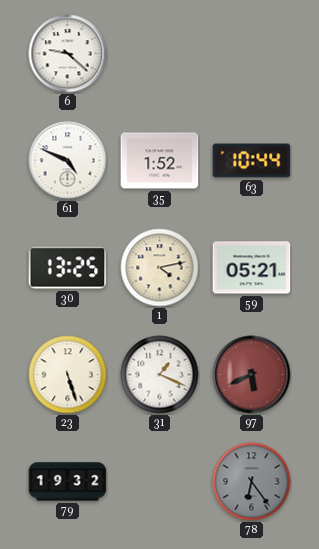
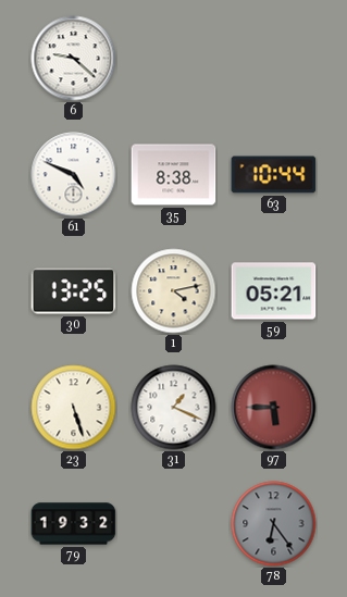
35: 1:52 -> 8:38
97: 5:41 -> 5:45
